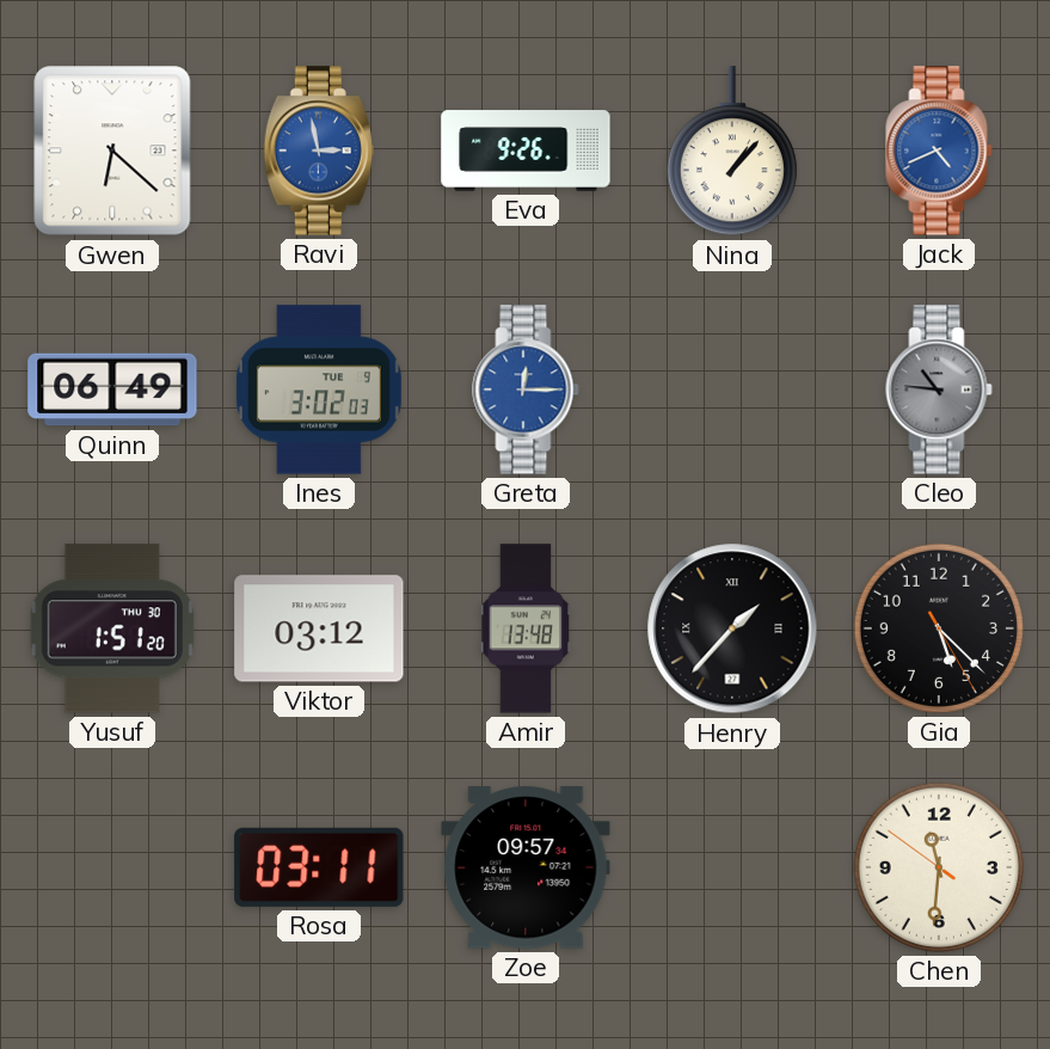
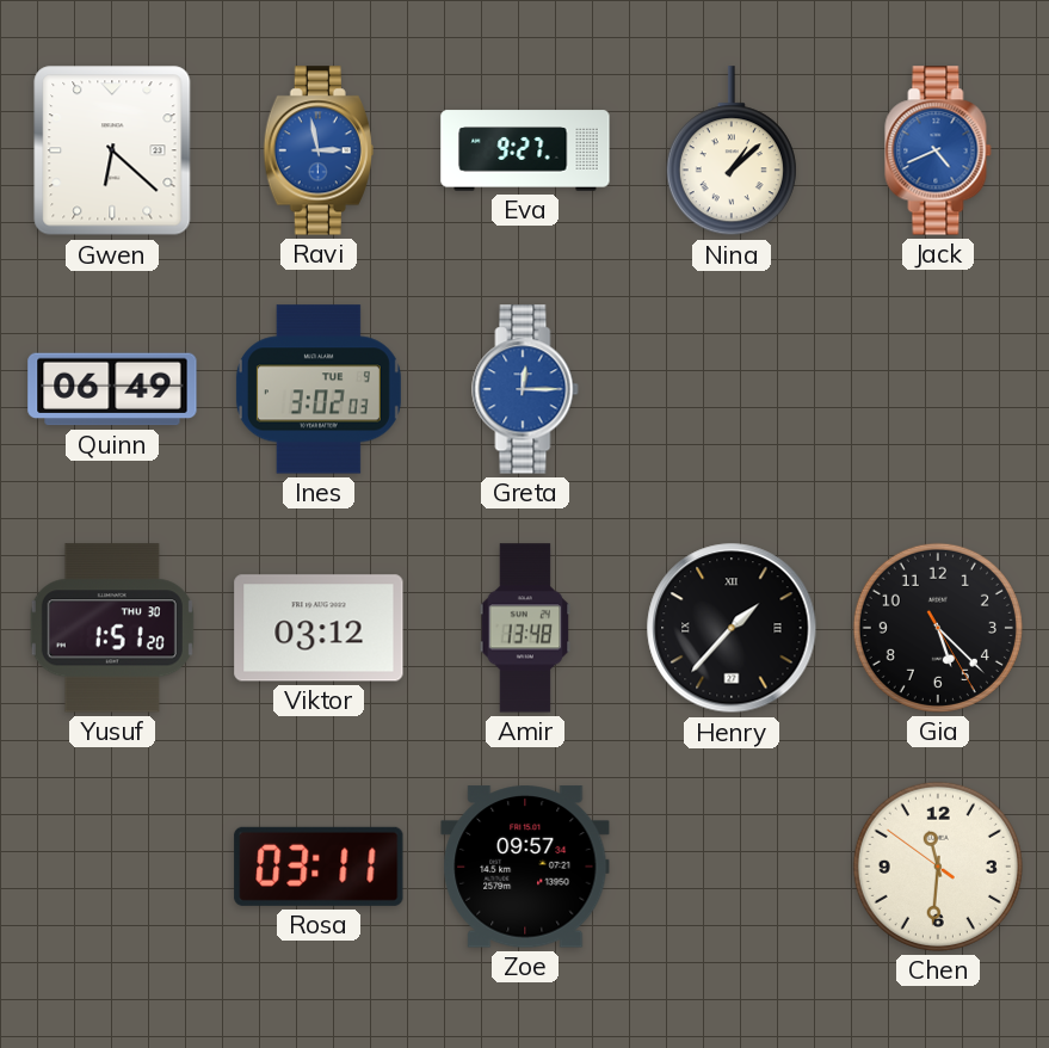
Eva: 9:26 -> 9:27
Nina: 1:07 -> 1:08
Cleo: 10:46 -> none
